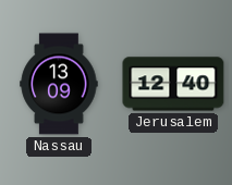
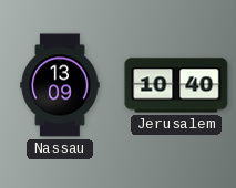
Jerusalem: 12:40 -> 10:40
